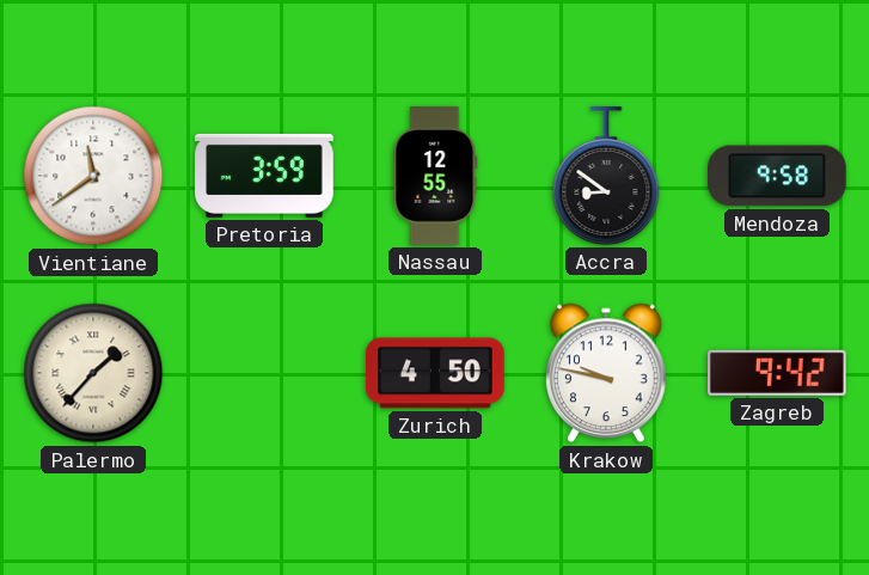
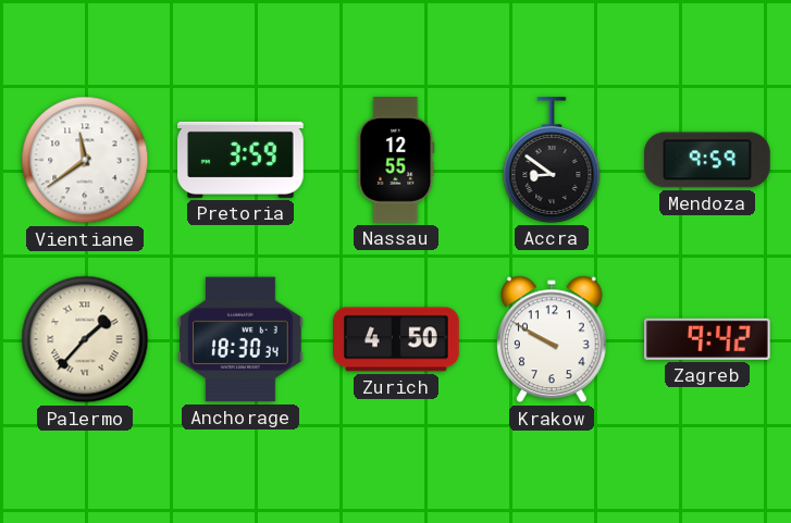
Mendoza: 9:58 -> 9:59
Anchorage: none -> 18:30
Krakow: 9:47 -> 9:50
